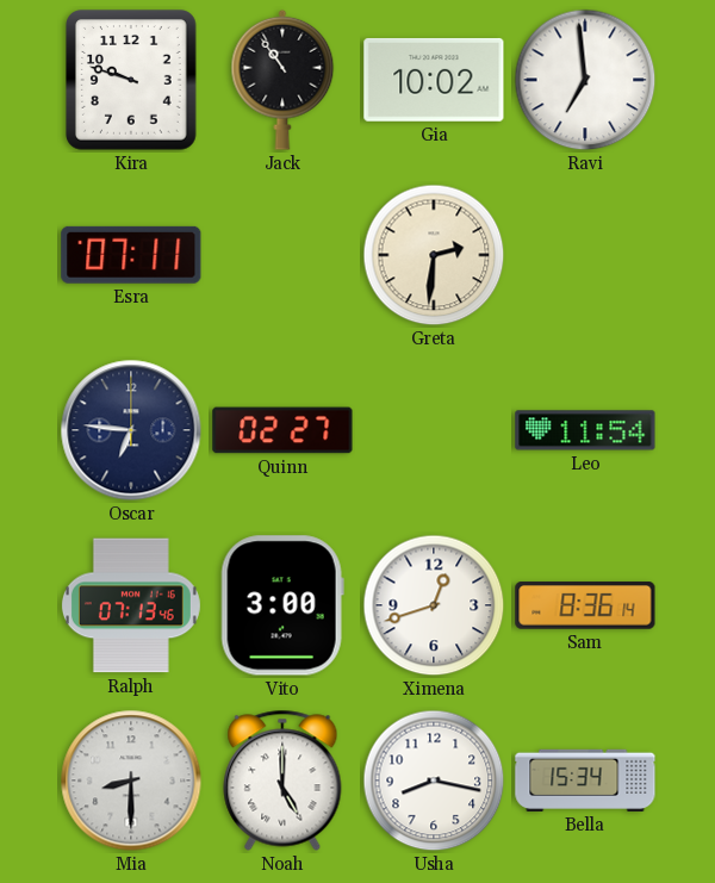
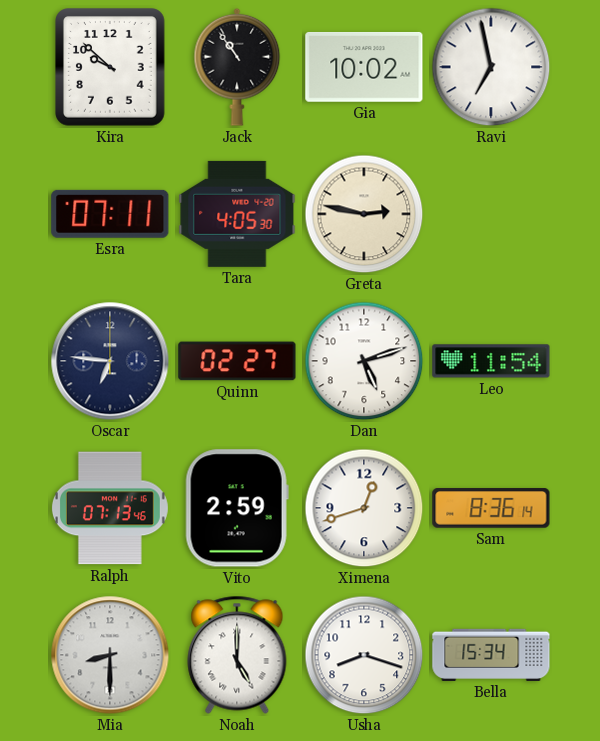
Kira: 9:48 -> 9:52
Ravi: 6:59 -> 6:58
Tara: none -> 4:05
Greta: 2:31 -> 2:47
Dan: none -> 5:12
Vito: 3:00 -> 2:59
Usha: 8:17 -> 8:18
